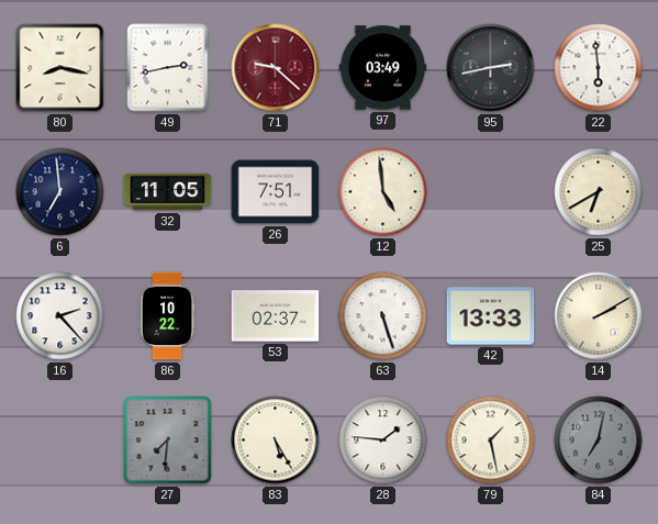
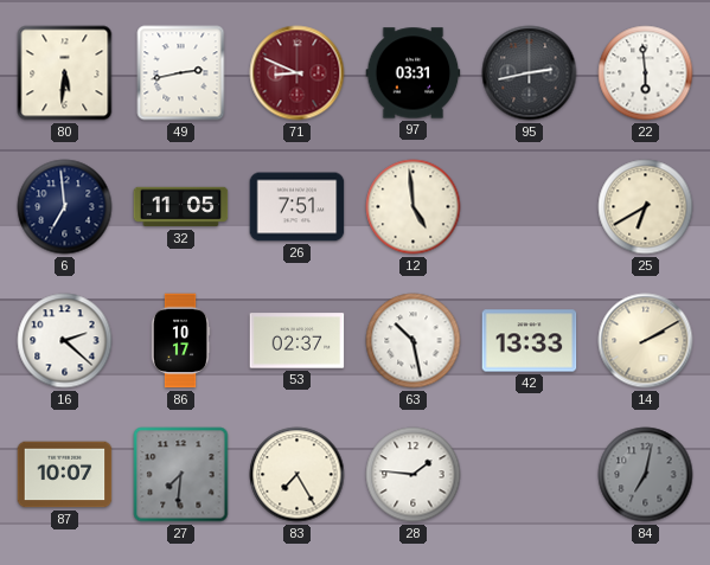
80: 8:17 -> 5:31
71: 9:22 -> 8:49
97: 03:49 -> 03:31
16: 2:23 -> 2:22
86: 10:22 -> 10:17
63: 5:27 -> 10:28
87: none -> 10:07
83: 5:25 -> 7:25
79: 1:28 -> none
